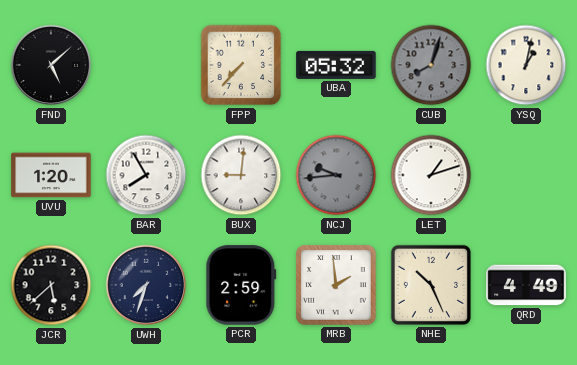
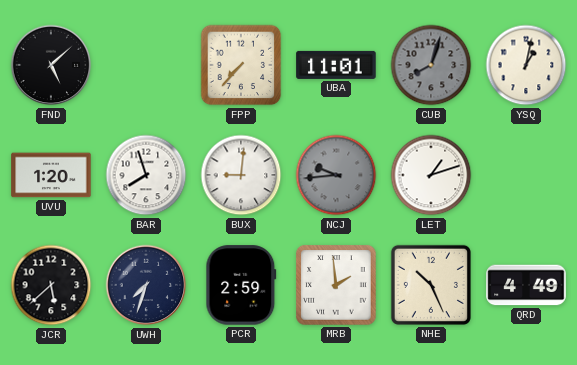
UBA: 05:32 -> 11:01
BAR: 7:55 -> 7:57
